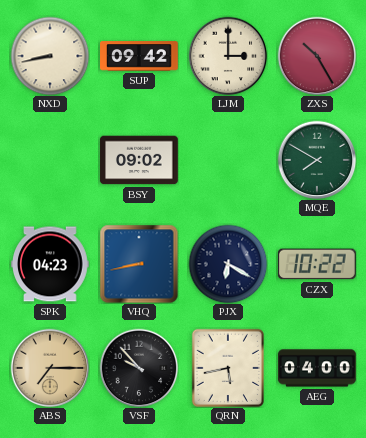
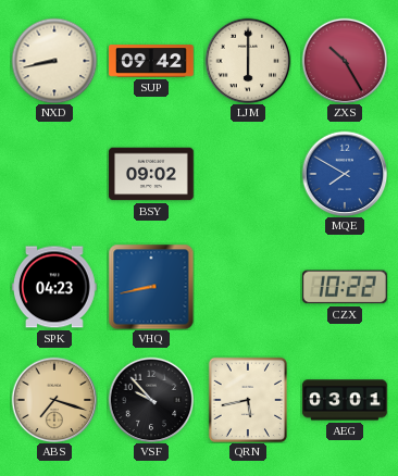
LJM: 3:00 -> 6:00
MQE dial: green -> blue
PJX: 6:20 -> none
ABS: 7:15 -> 7:18
AEG: 04:00 -> 03:01
